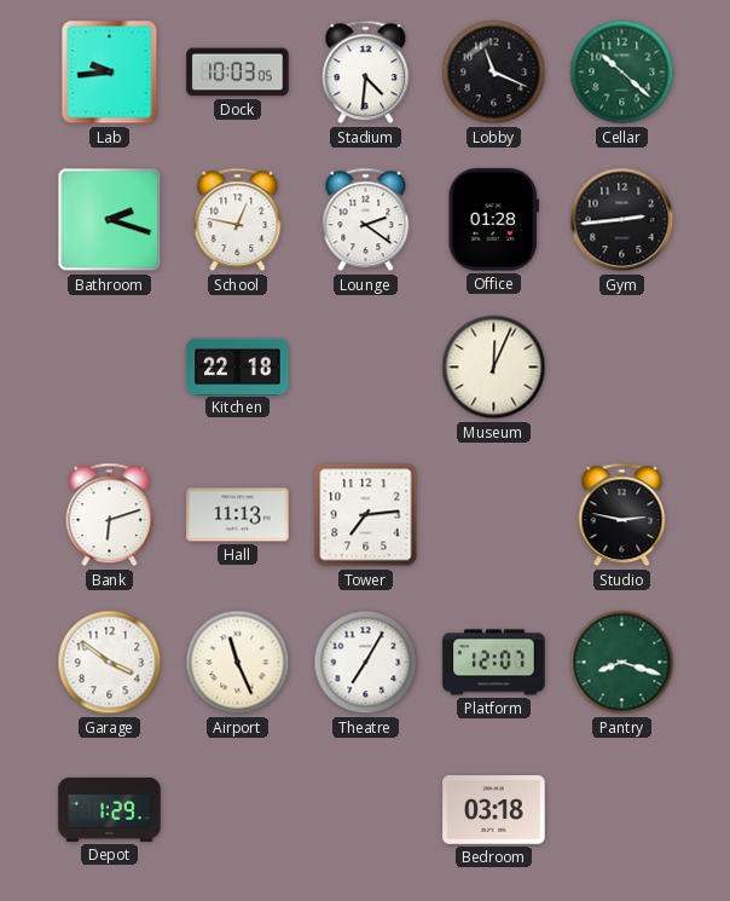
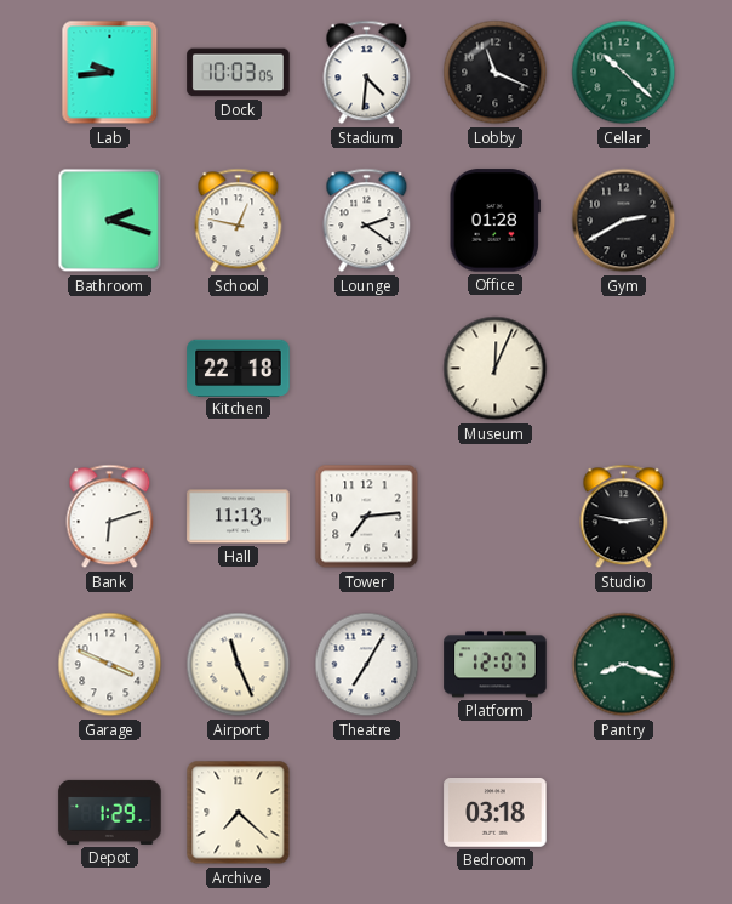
Gym: 2:44 -> 2:40
Garage: 3:51 -> 3:49
Archive: none -> 7:22
